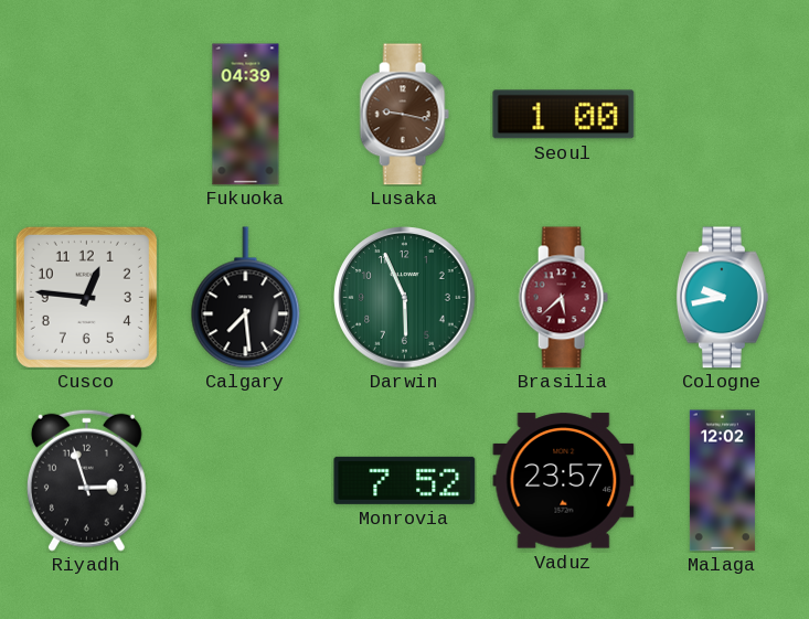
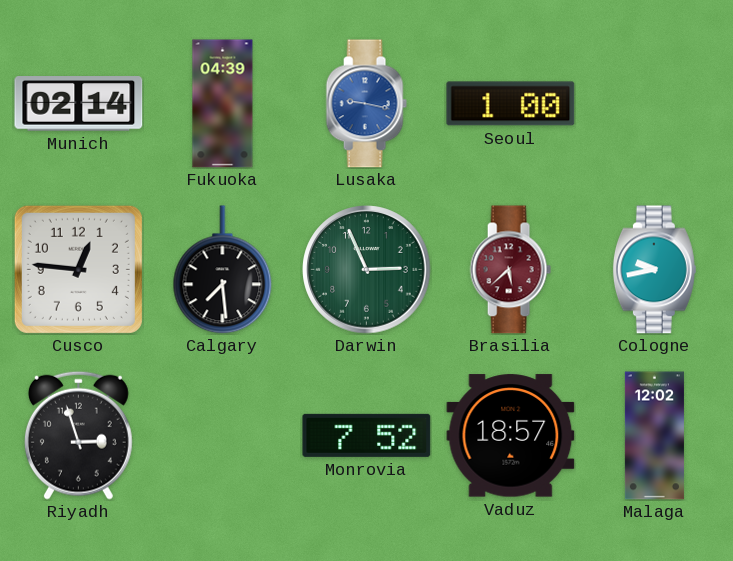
Munich: none -> 02:14
Lusaka dial: brown -> blue
Darwin: 5:56 -> 2:56
Vaduz: 23:57 -> 18:57
